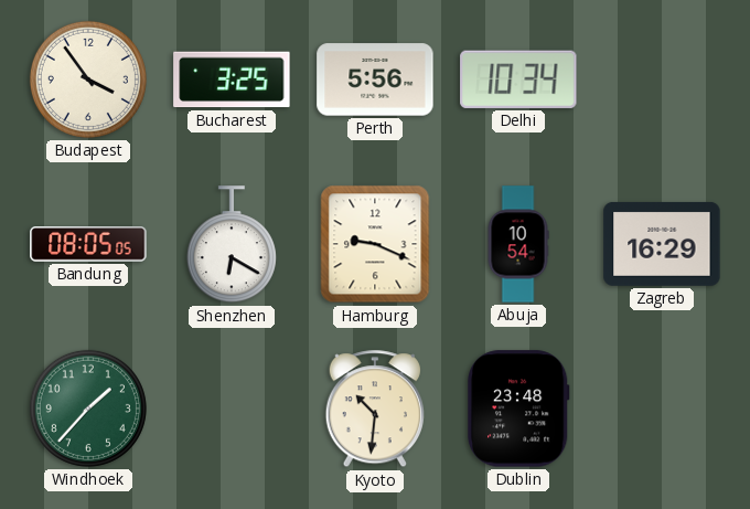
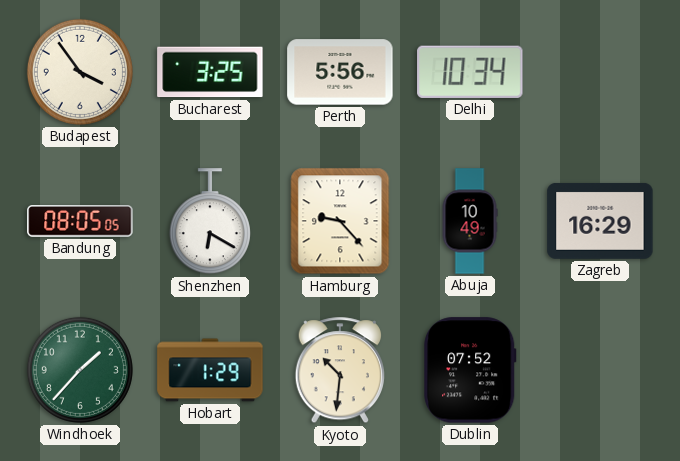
Hamburg: 9:19 -> 9:23
Abuja: 10:54 -> 10:49
Hobart: none -> 1:29
Dublin: 23:48 -> 07:52
